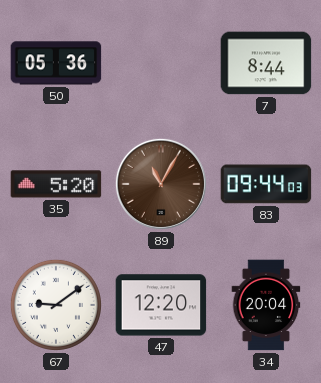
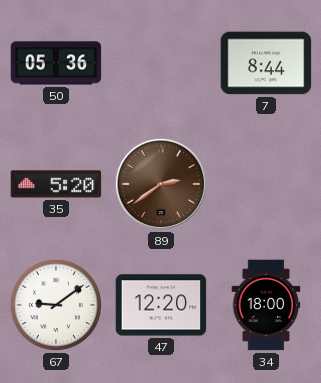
89: 11:05 -> 2:39
83: 09:44 -> none
34: 20:04 -> 18:00
